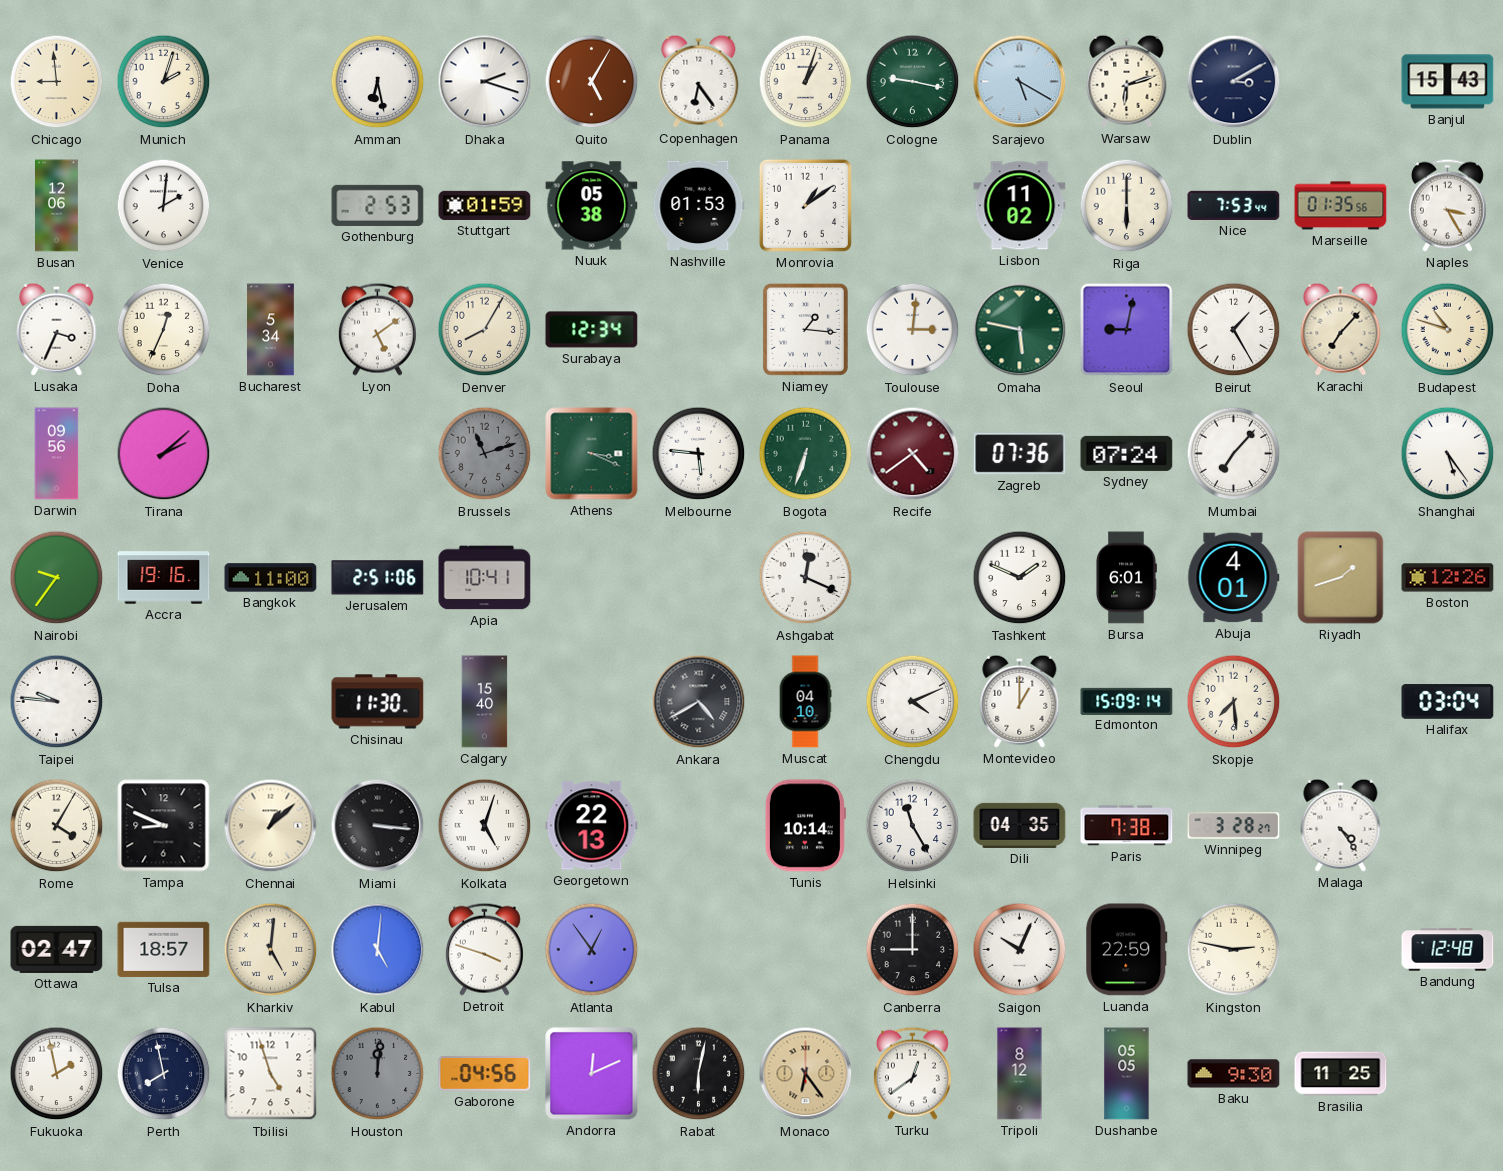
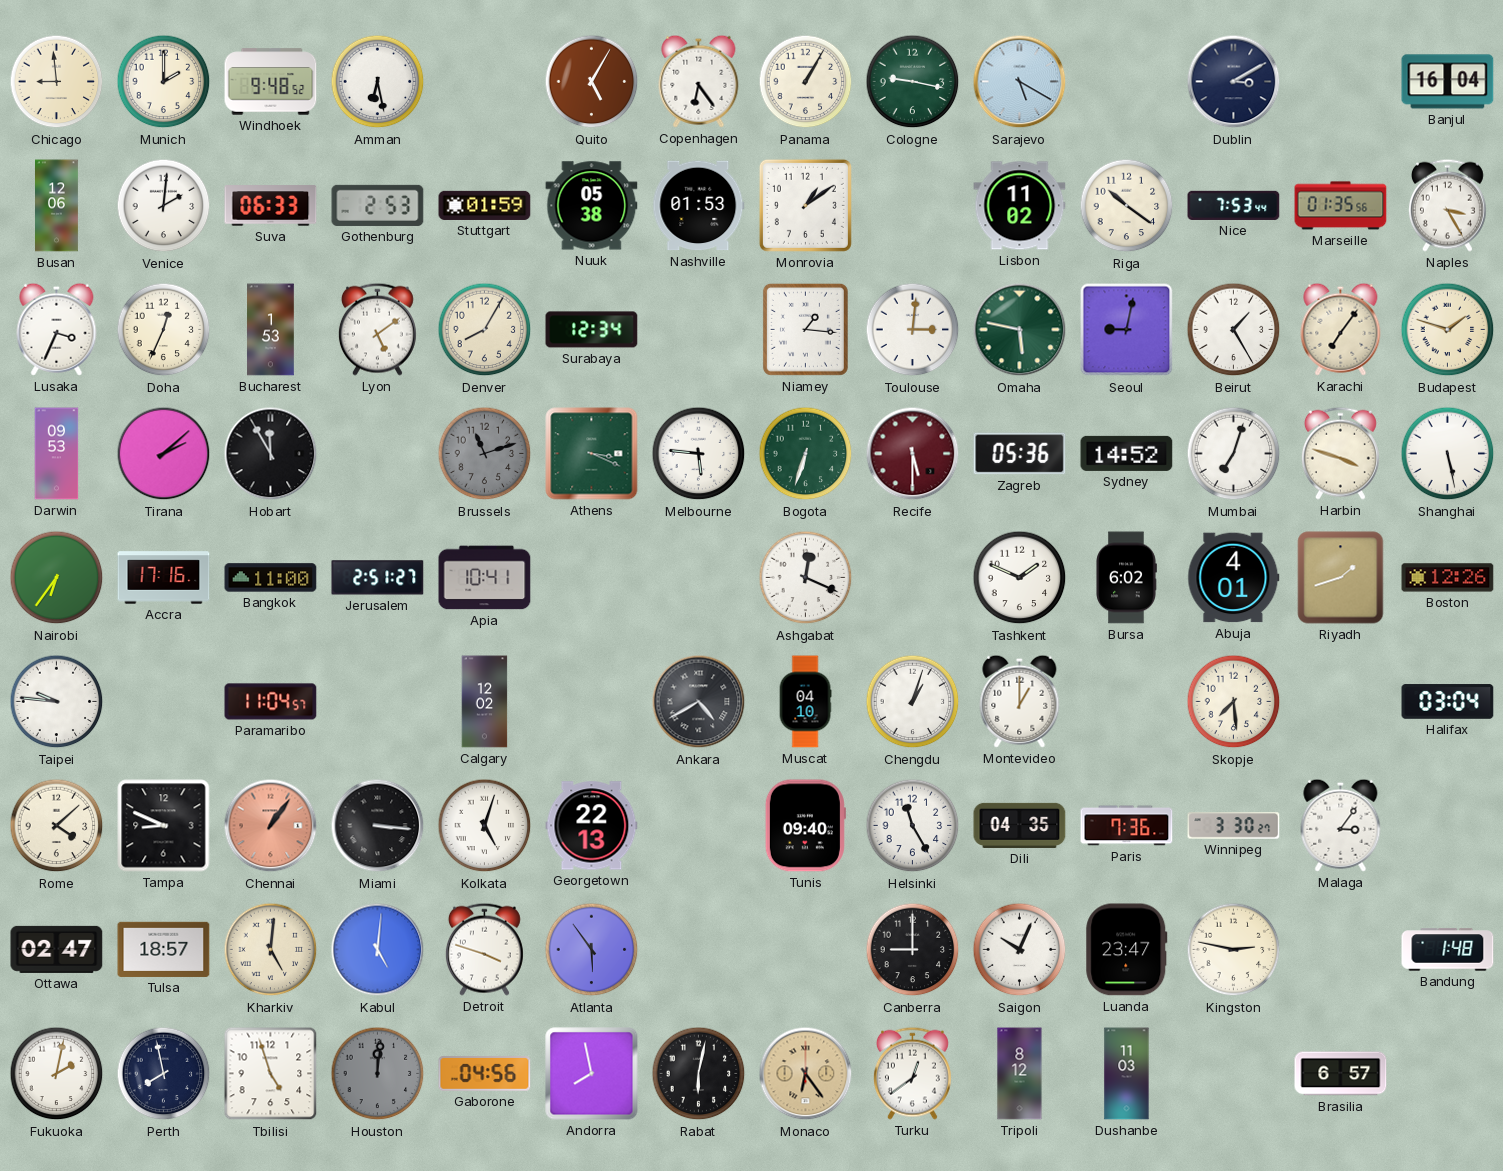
Munich: 2:03 -> 2:00
Windhoek: none -> 9:48
Dhaka: 2:18 -> none
Panama: 1:03 -> 1:05
Warsaw: 6:12 -> none
Banjul: 15:43 -> 16:04
Suva: none -> 06:33
Riga: 6:00 -> 10:21
Bucharest: 5:34 -> 1:53
Karachi: 7:07 -> 7:06
Budapest: 10:48 -> 1:48
Darwin: 09:56 -> 09:53
Hobart: none -> 11:55
Recife: 4:39 -> 5:30
Zagreb: 07:36 -> 05:36
Sydney: 07:24 -> 14:52
Mumbai: 7:07 -> 7:03
Harbin: none -> 3:48
Shanghai: 5:24 -> 5:28
Nairobi: 9:36 -> 6:36
Accra: 19:16 -> 17:16
Jerusalem: 2:51:06 -> 2:51:27
Bursa: 6:01 -> 6:02
Paramaribo: none -> 11:04
Chisinau: 11:30 -> none
Calgary: 15:40 -> 12:02
Chengdu: 4:11 -> 1:03
Edmonton: 15:09 -> none
Rome: 4:05 -> 4:08
Chennai: 1:08 -> 1:06
Chennai dial: cream -> salmon
Tunis: 10:14 -> 09:40
Paris: 7:38 -> 7:36
Winnipeg: 3:28 -> 3:30
Malaga: 4:24 -> 3:06
Atlanta: 12:54 -> 5:54
Luanda: 22:59 -> 23:47
Bandung: 12:48 -> 1:48
Fukuoka: 1:58 -> 2:02
Andorra: 12:11 -> 7:58
Dushanbe: 05:05 -> 11:03
Baku: 9:30 -> none
Brasilia: 11:25 -> 6:57
